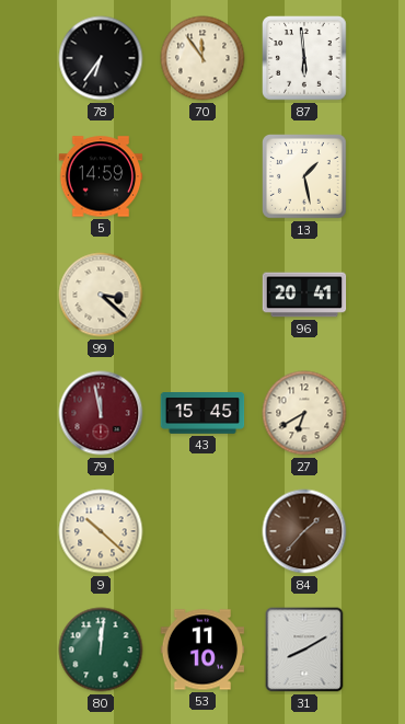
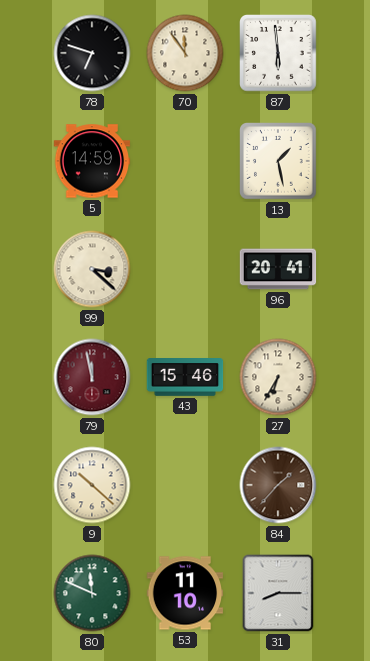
78: 6:36 -> 6:48
43: 15:45 -> 15:46
27: 6:40 -> 6:35
80: 12:01 -> 11:49
31: 8:10 -> 8:15
